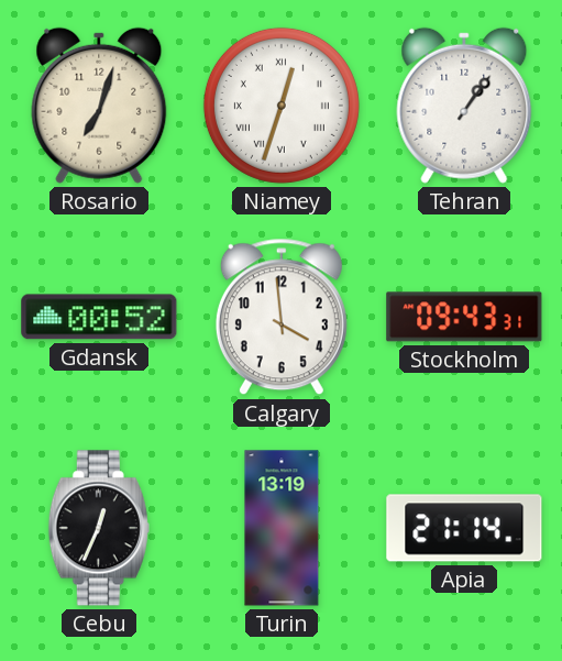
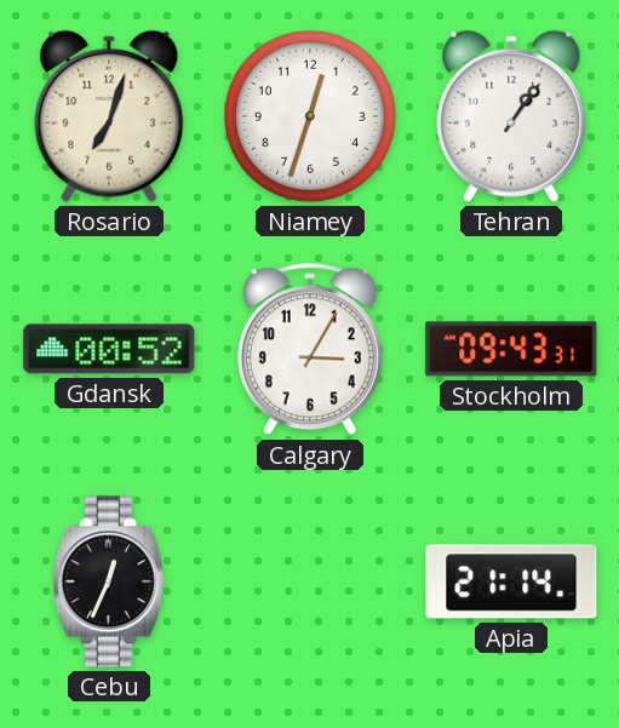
Niamey numerals: Roman -> Arabic
Calgary: 3:59 -> 3:05
Turin: 13:19 -> none
